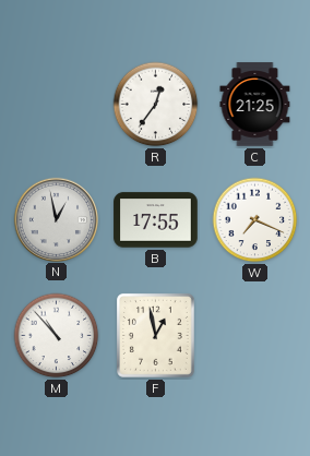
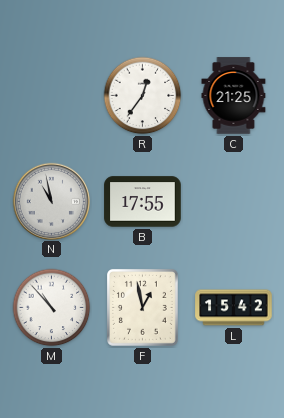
N: 12:58 -> 10:58
W: 7:19 -> none
L: none -> 15:42
